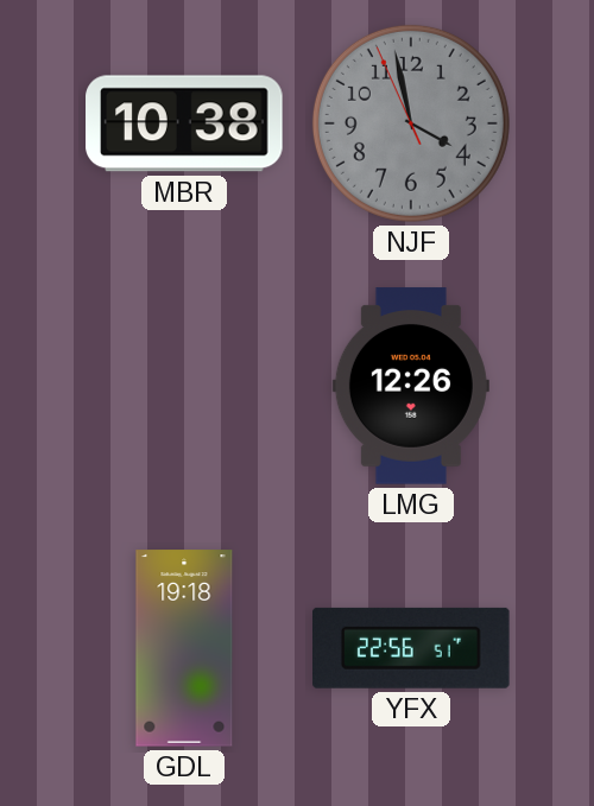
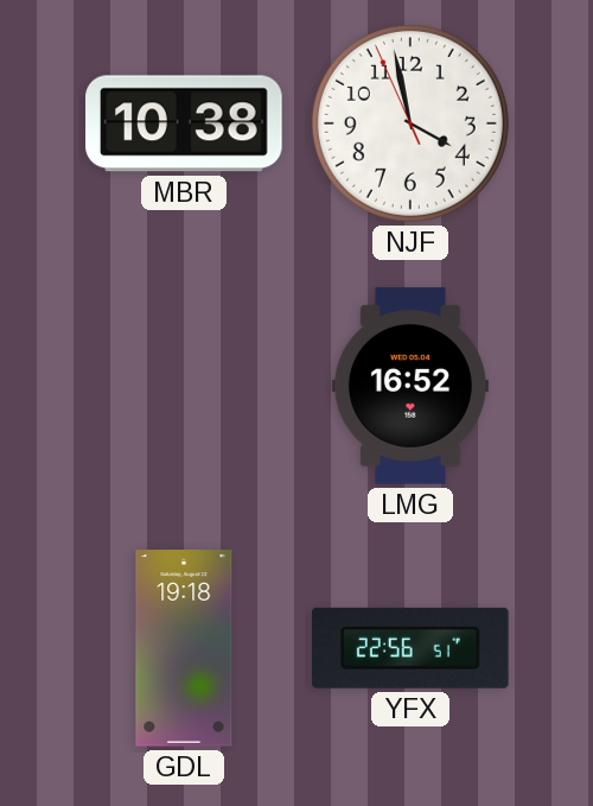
NJF dial: grey -> white
LMG: 12:26 -> 16:52
